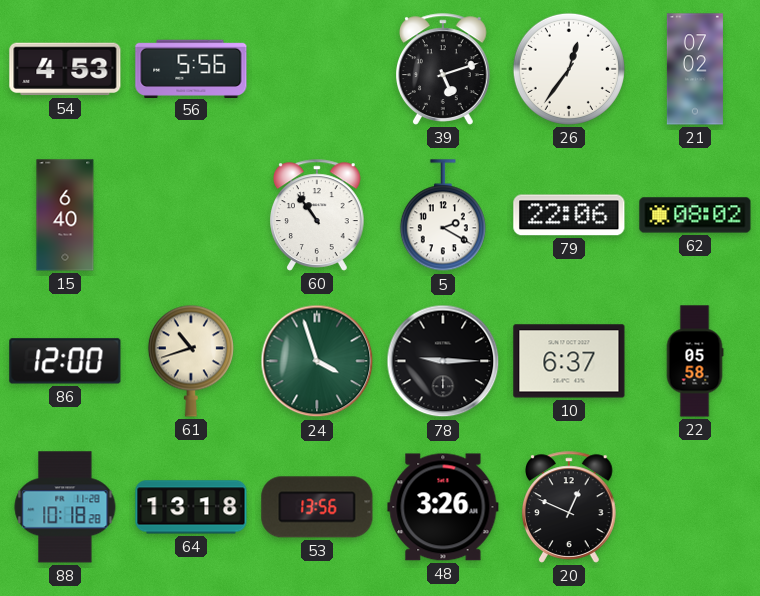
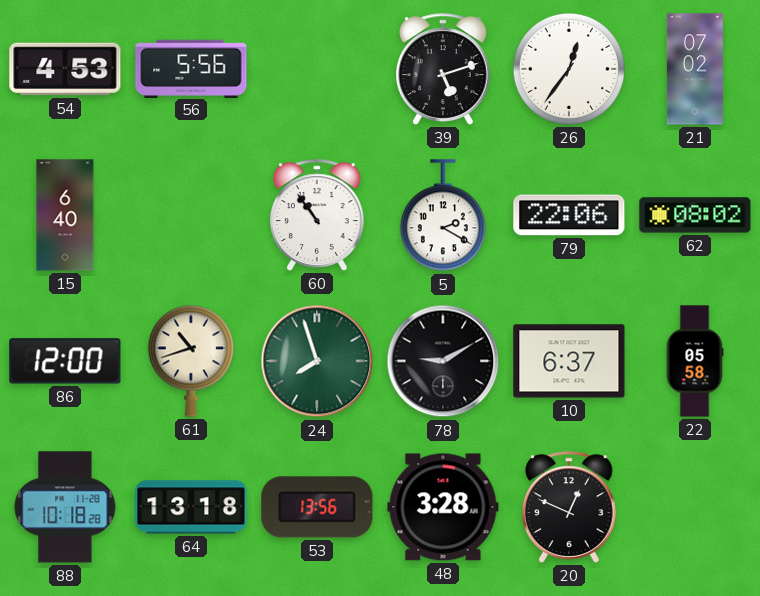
24: 3:57 -> 7:57
78: 9:15 -> 9:10
48: 3:26 -> 3:28
